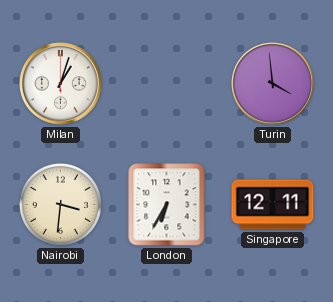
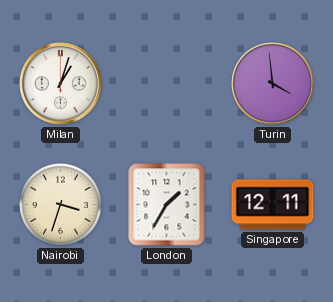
Nairobi: 3:31 -> 3:33
London: 6:35 -> 1:35
